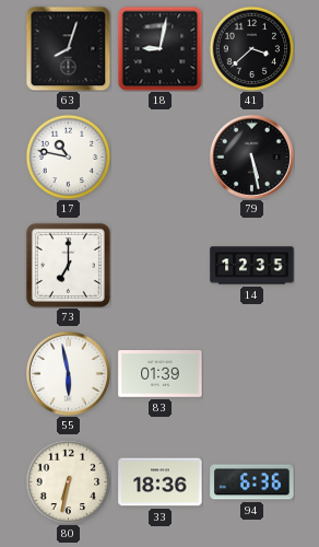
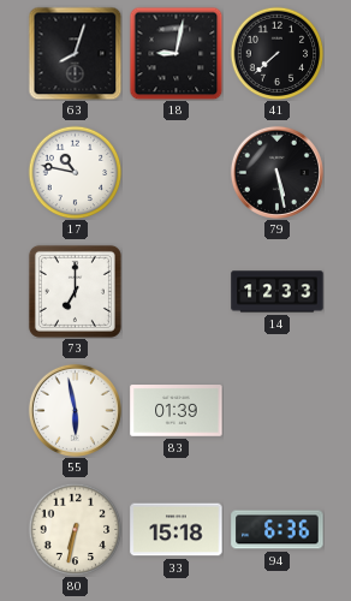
41: 3:38 -> 7:38
14: 12:35 -> 12:33
33: 18:36 -> 15:18
